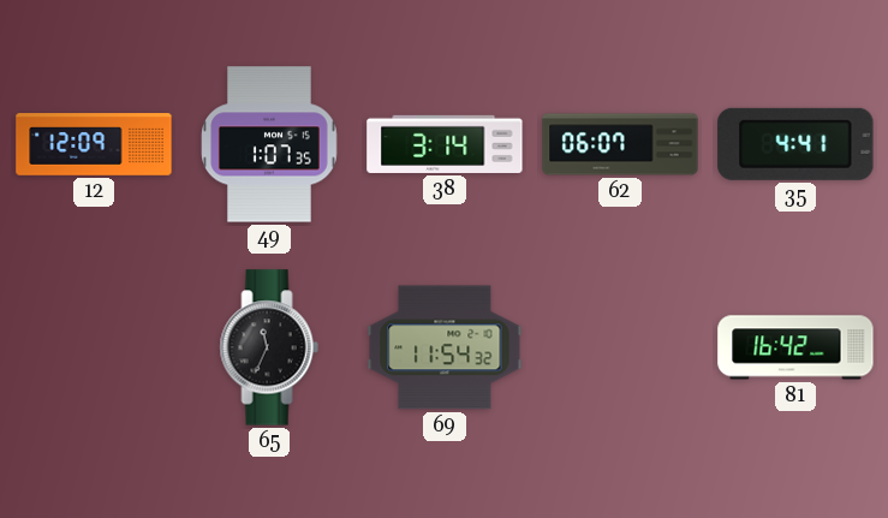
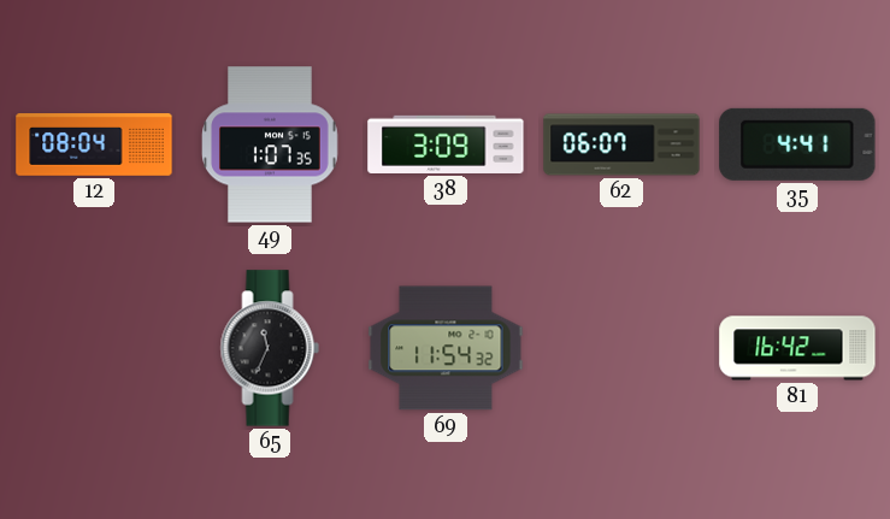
12: 12:09 -> 08:04
38: 3:14 -> 3:09
